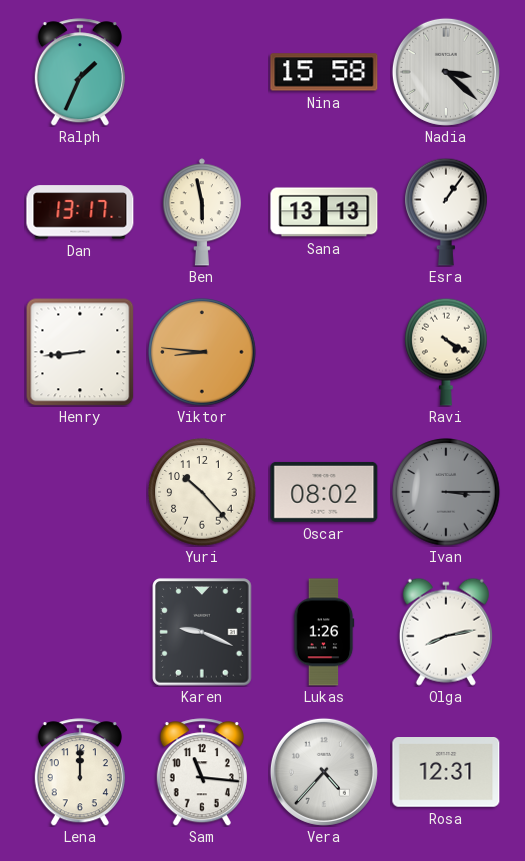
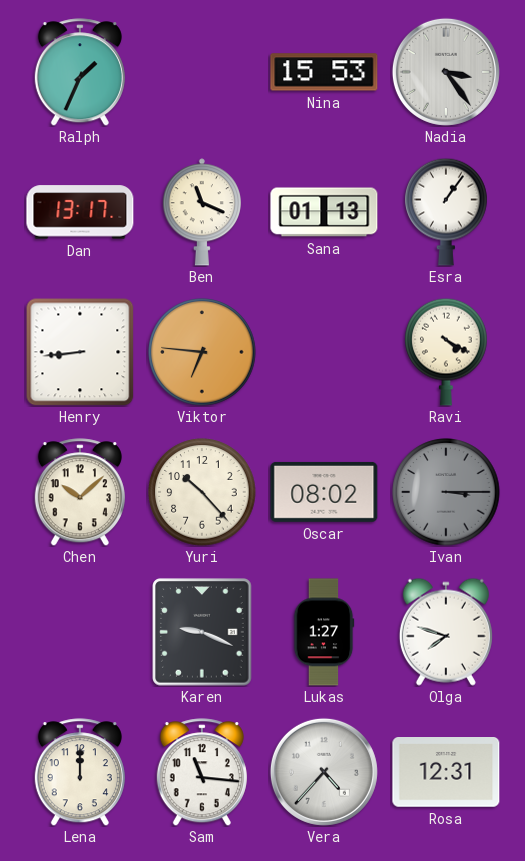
Nina: 15:58 -> 15:53
Nadia: 3:22 -> 3:24
Ben: 5:58 -> 11:19
Sana: 13:13 -> 01:13
Viktor: 8:46 -> 6:46
Chen: none -> 10:08
Lukas: 1:26 -> 1:27
Olga: 8:13 -> 7:48
